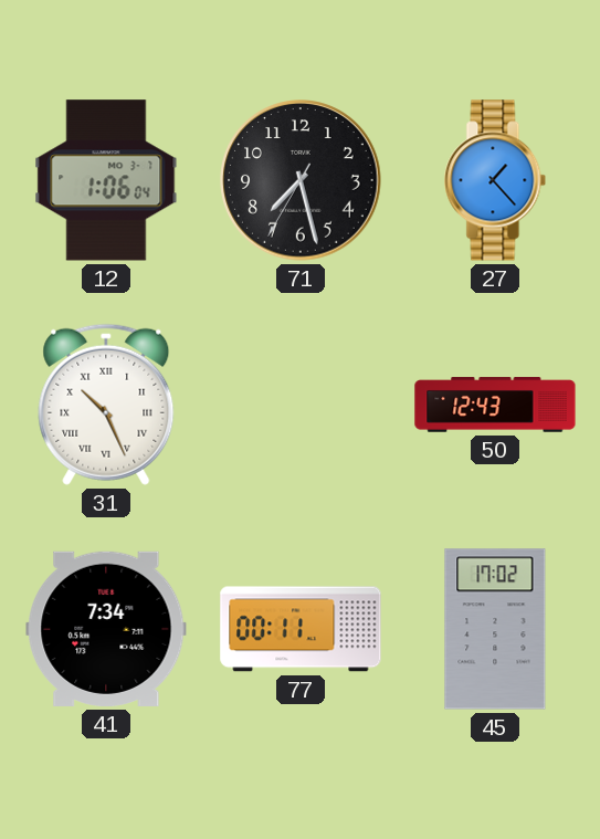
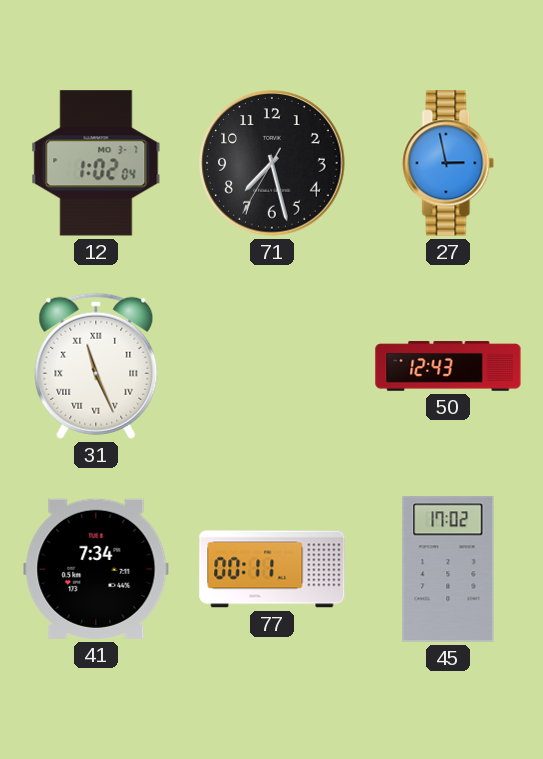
12: 1:06 -> 1:02
27: 1:23 -> 2:58
31: 10:26 -> 11:26
